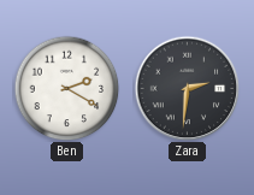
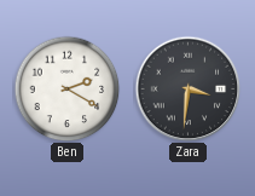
Zara: 2:31 -> 3:31
